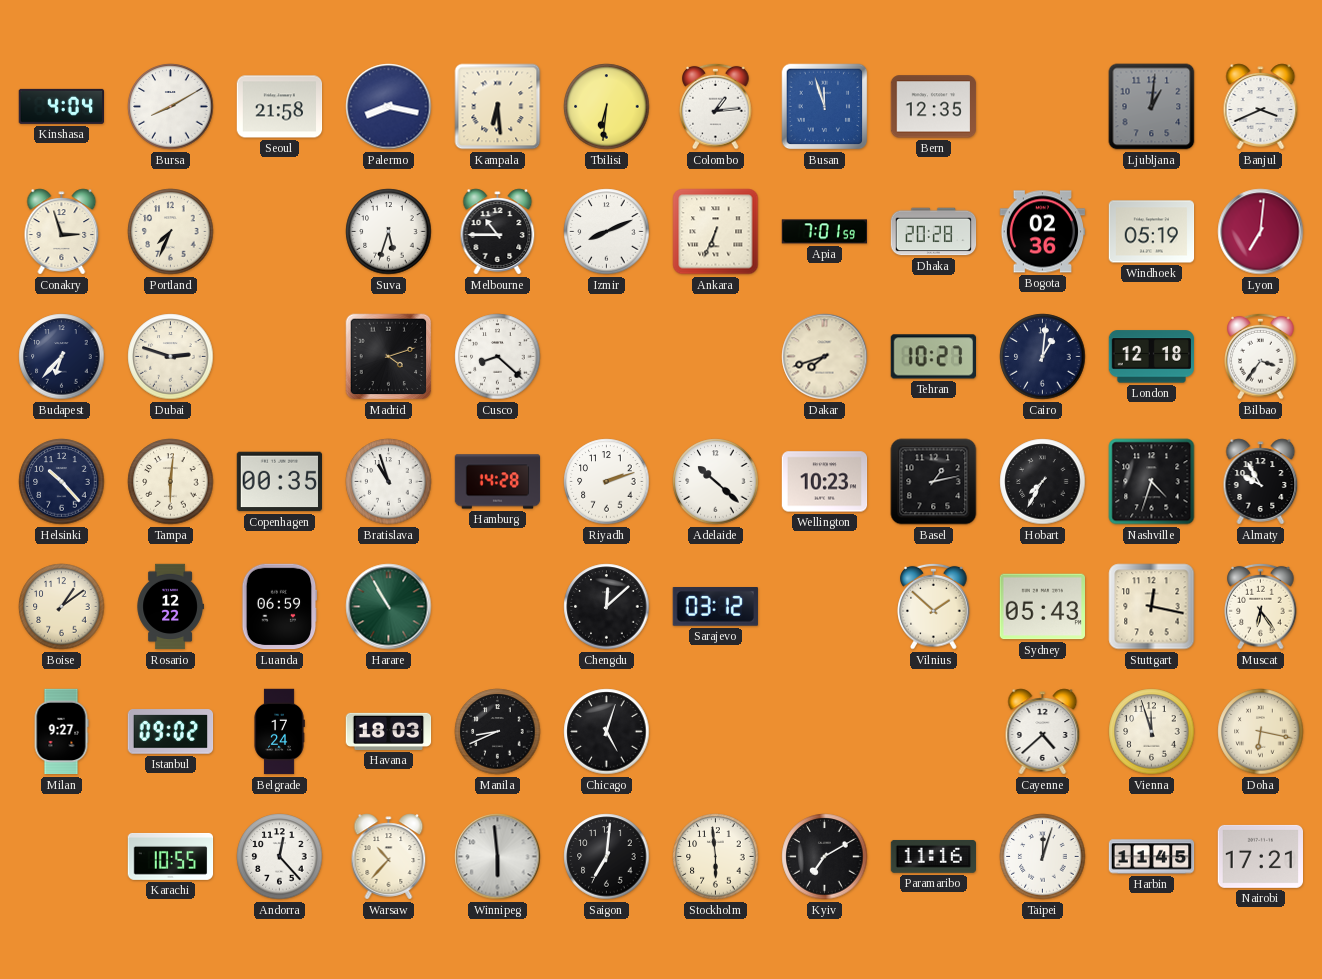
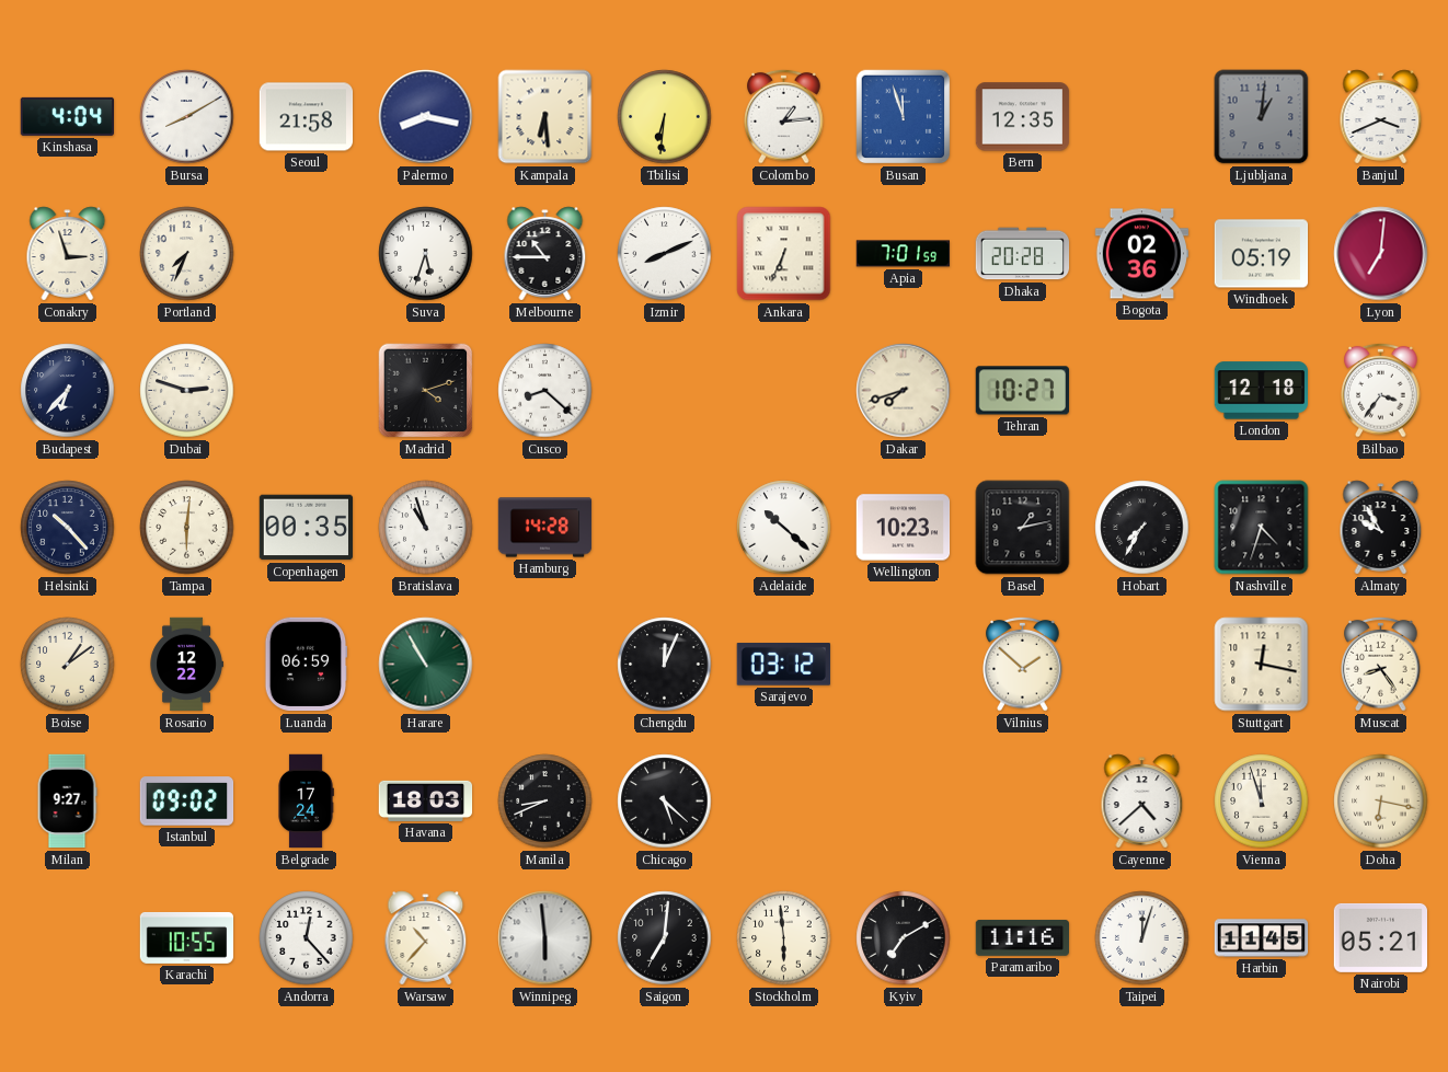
Cairo: 1:01 -> none
Riyadh: 2:12 -> none
Chengdu: 12:08 -> 12:04
Sydney: 05:43 -> none
Muscat: 6:24 -> 8:24
Chicago: 5:03 -> 5:22
Nairobi: 17:21 -> 05:21
